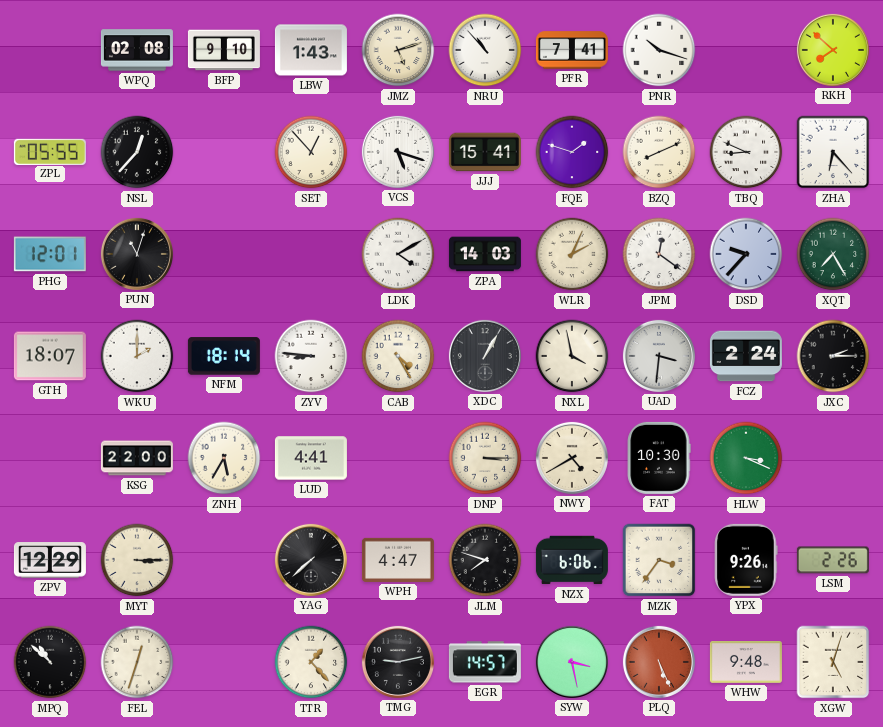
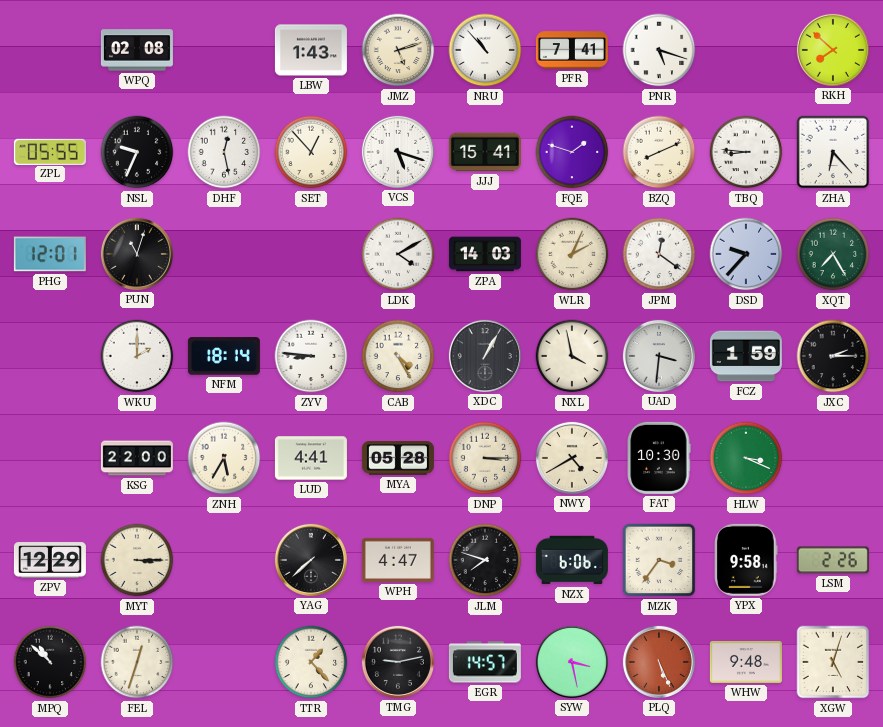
BFP: 9:10 -> none
PNR: 10:18 -> 5:18
NSL: 12:37 -> 9:34
DHF: none -> 12:28
TBQ: 8:49 -> 8:46
GTH: 18:07 -> none
FCZ: 2:24 -> 1:59
MYA: none -> 05:28
YPX: 9:26 -> 9:58
